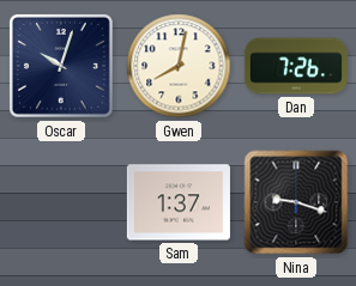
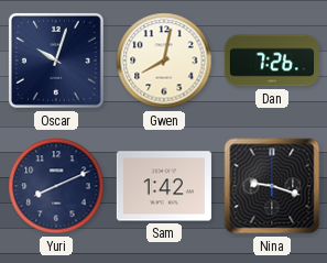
Yuri: none -> 8:11
Sam: 1:37 -> 1:42
